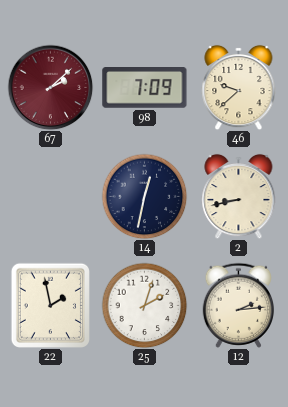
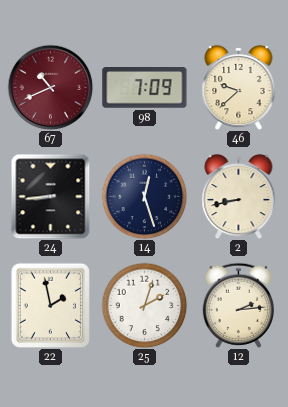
67: 2:08 -> 10:41
24: none -> 8:44
14: 12:32 -> 12:27
